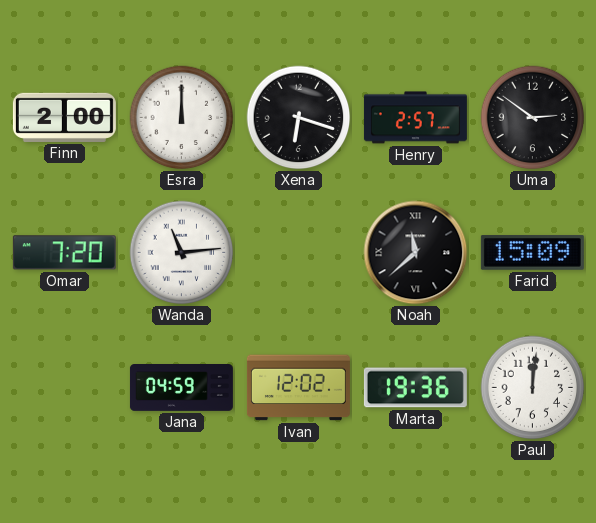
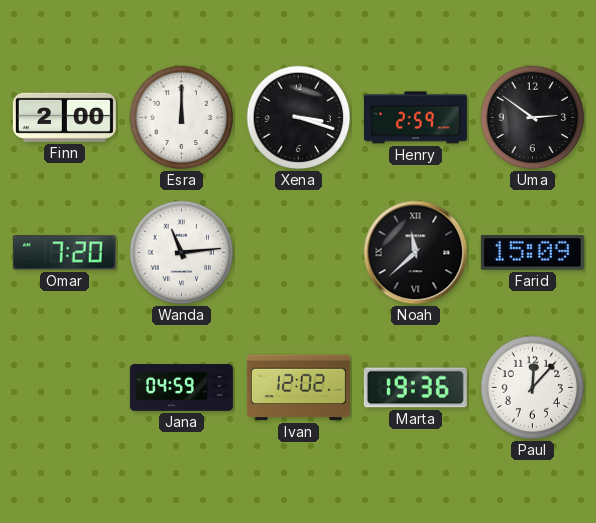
Xena: 6:18 -> 3:18
Henry: 2:57 -> 2:59
Paul: 12:01 -> 12:07
